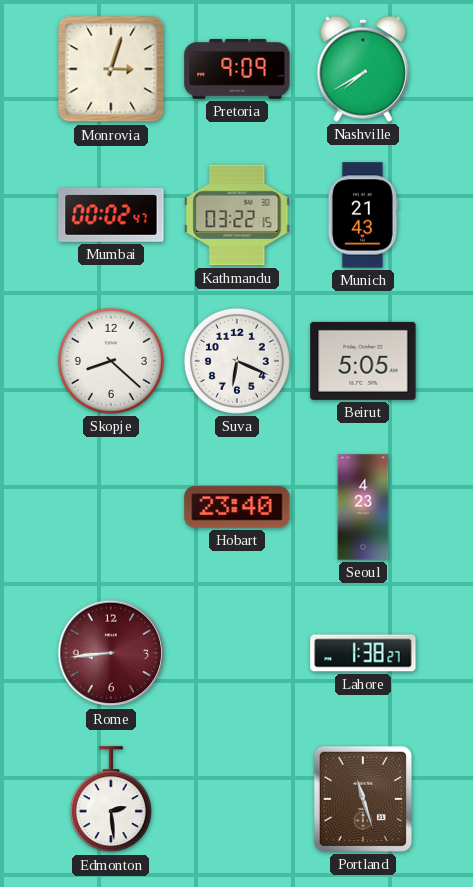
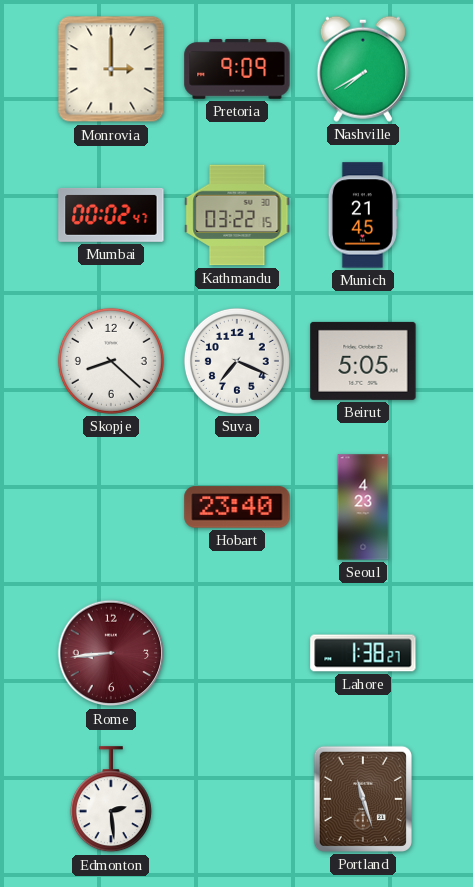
Monrovia: 3:03 -> 3:00
Munich: 21:43 -> 21:45
Suva: 6:19 -> 7:19
